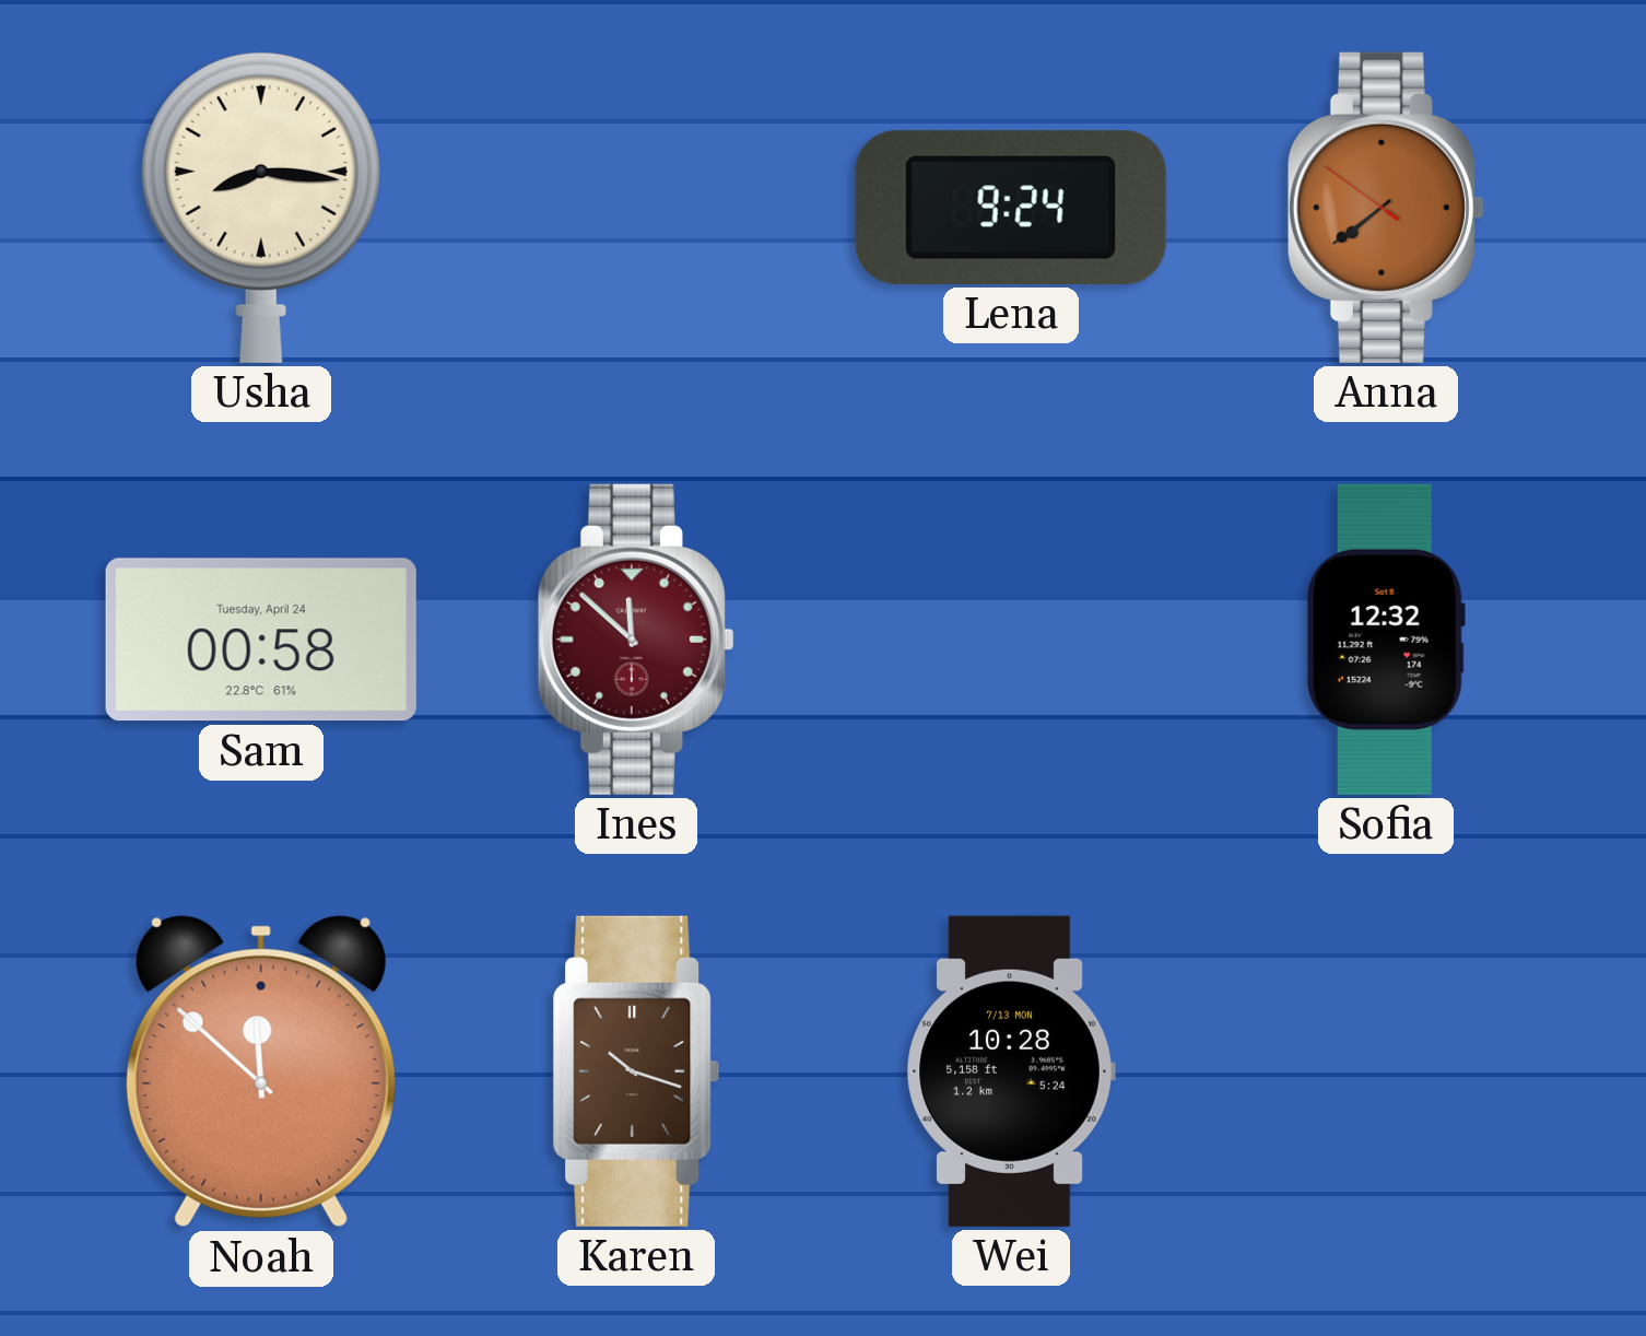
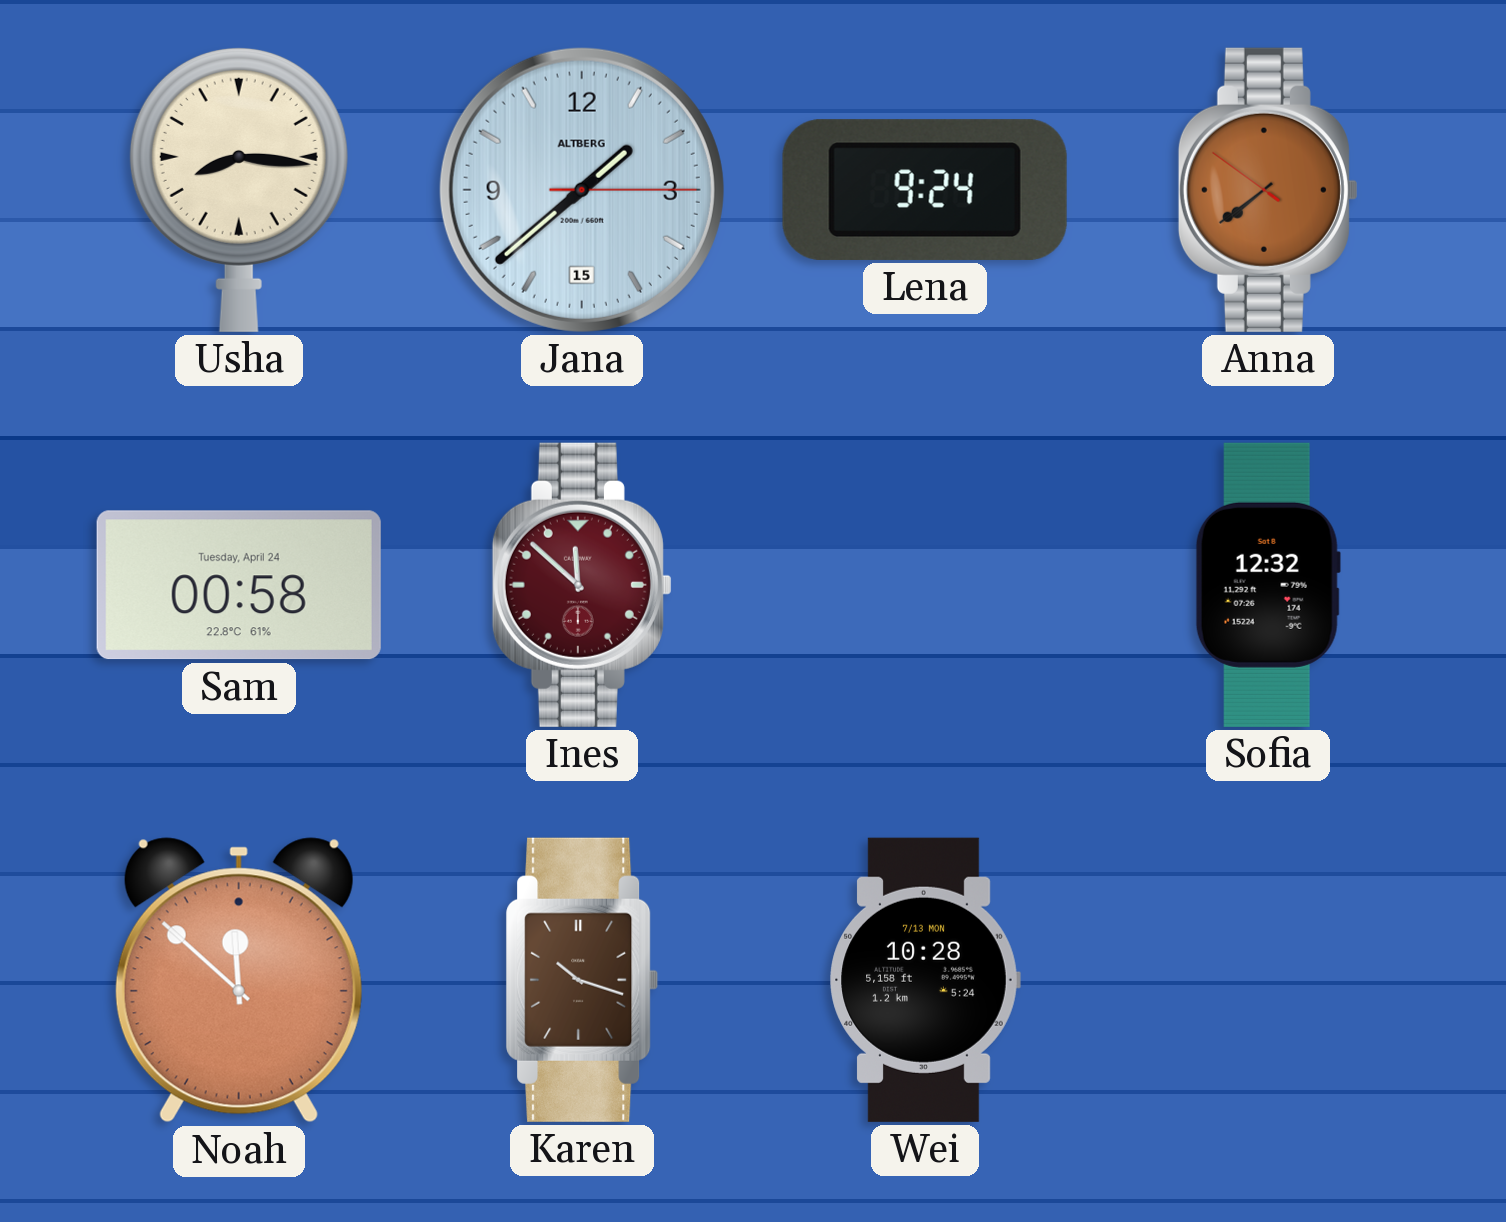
Jana: none -> 1:38
